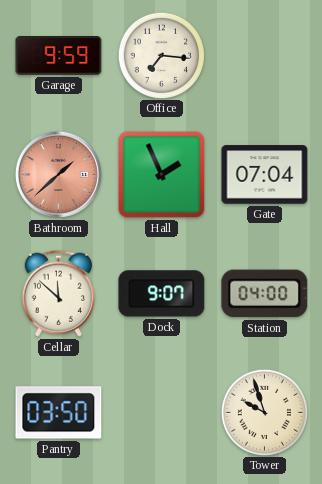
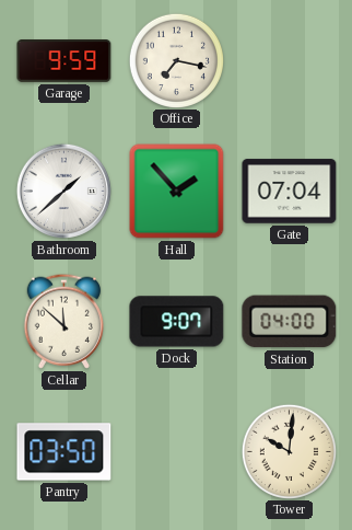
Office: 7:16 -> 7:17
Bathroom dial: salmon -> white
Hall: 1:56 -> 1:53
Tower: 9:57 -> 10:01
